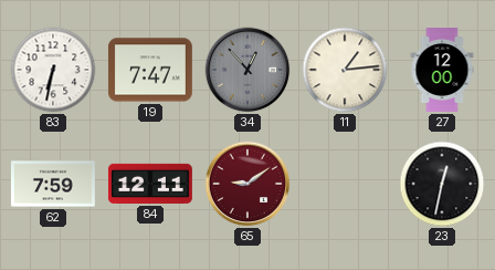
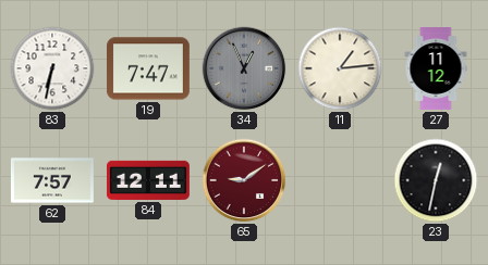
34: 12:53 -> 12:56
27: 12:00 -> 11:12
62: 7:59 -> 7:57
